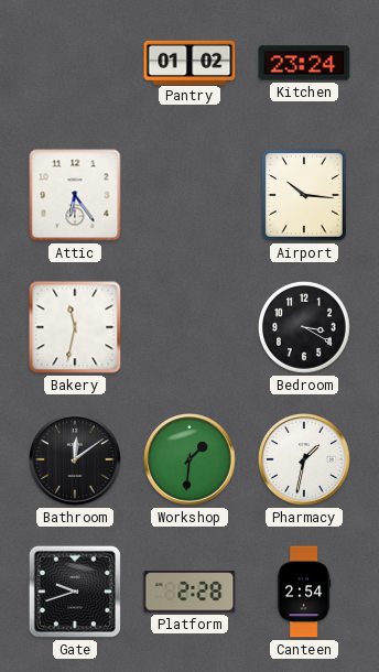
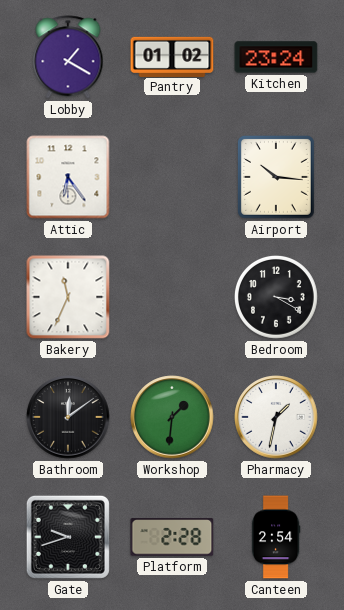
Lobby: none -> 1:20
Bakery: 11:32 -> 11:34
